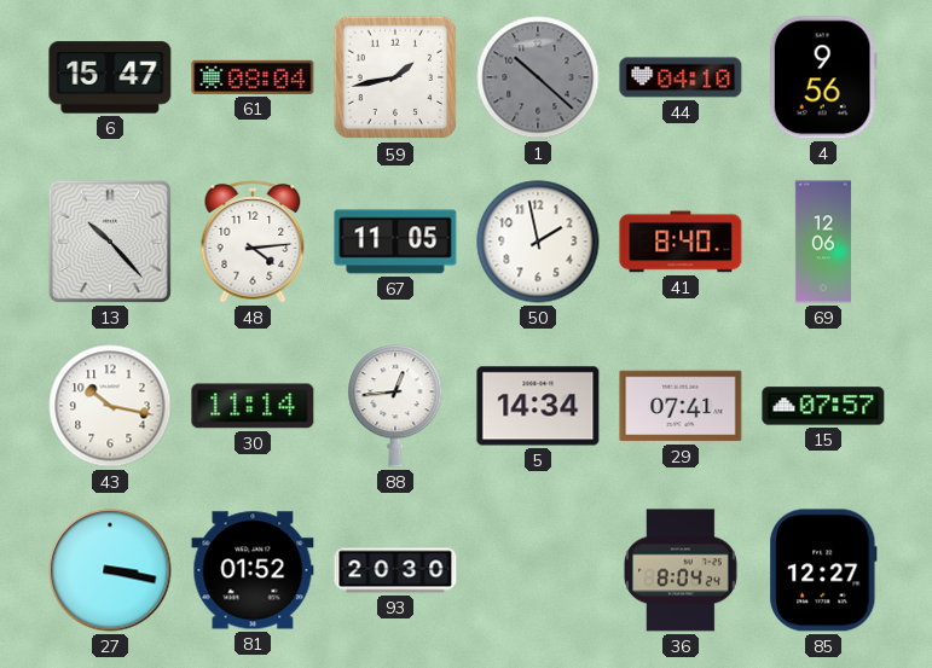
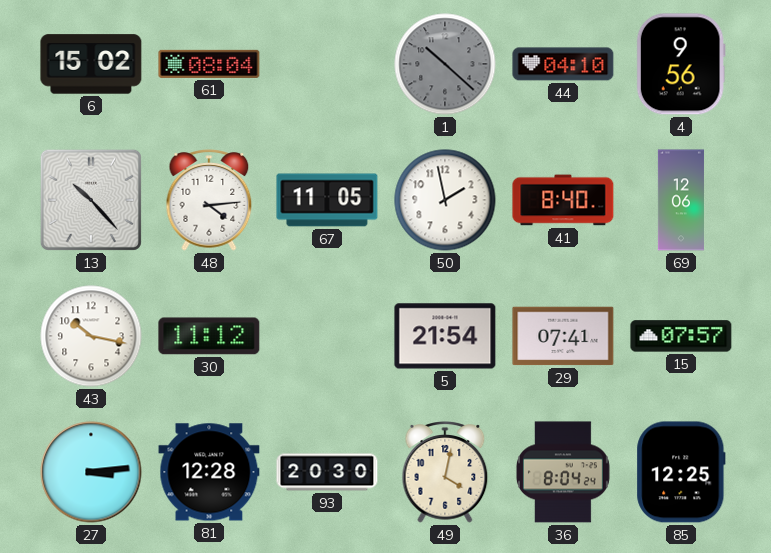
6: 15:47 -> 15:02
59: 1:43 -> none
30: 11:14 -> 11:12
88: 12:44 -> none
5: 14:34 -> 21:54
27: 3:17 -> 3:14
81: 01:52 -> 12:28
49: none -> 4:02
85: 12:27 -> 12:25
